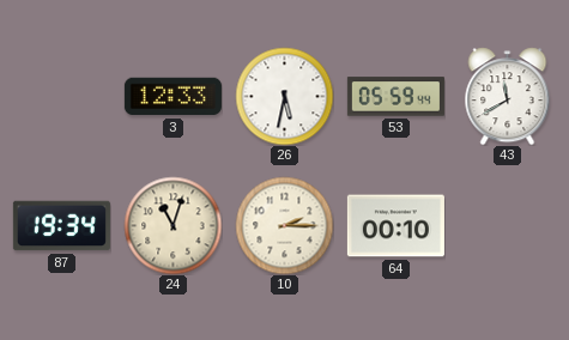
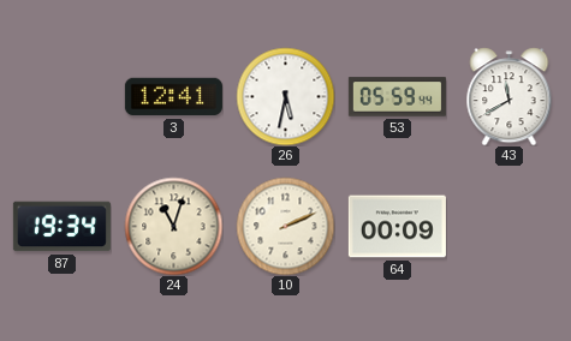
3: 12:33 -> 12:41
10: 2:15 -> 2:11
64: 00:10 -> 00:09
